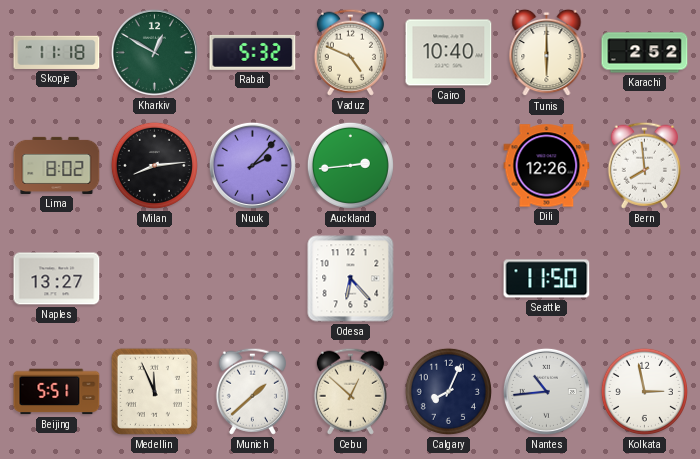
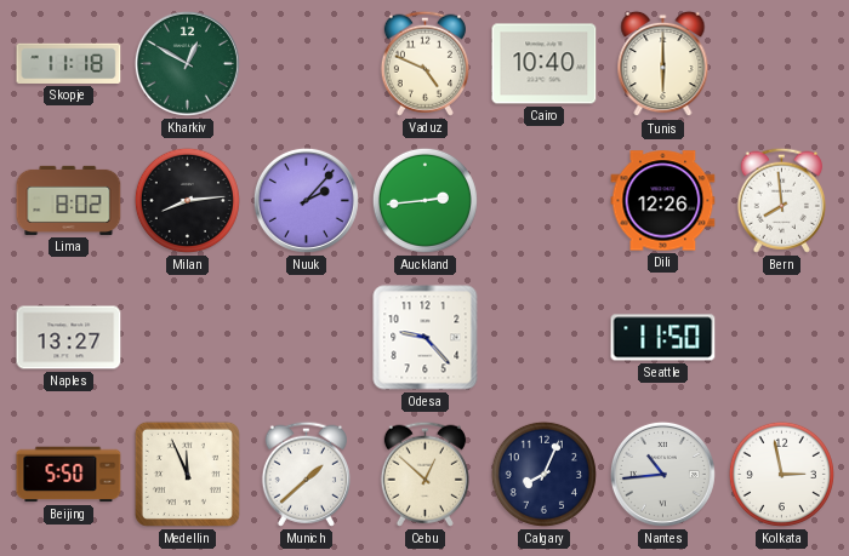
Rabat: 5:32 -> none
Karachi: 2:52 -> none
Odesa: 6:23 -> 9:23
Beijing: 5:51 -> 5:50
